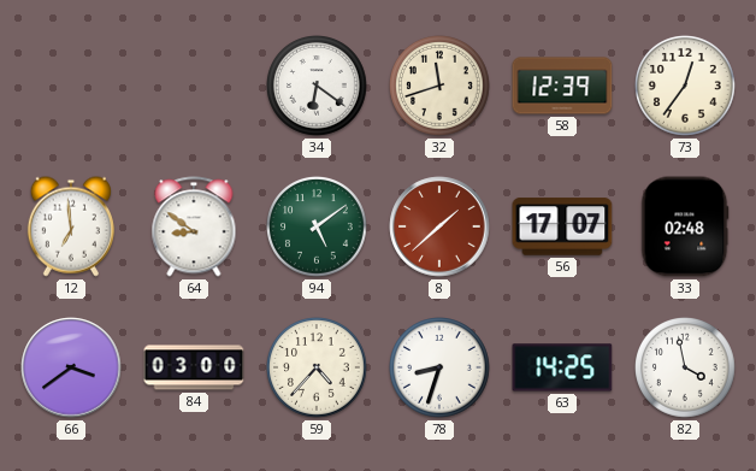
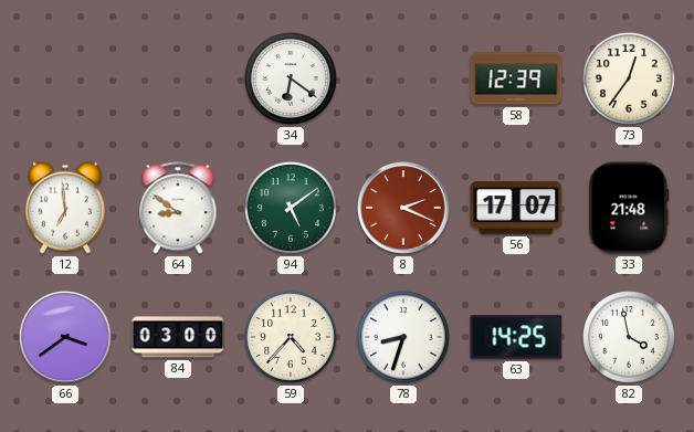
32: 11:42 -> none
8: 1:38 -> 2:19
33: 02:48 -> 21:48
